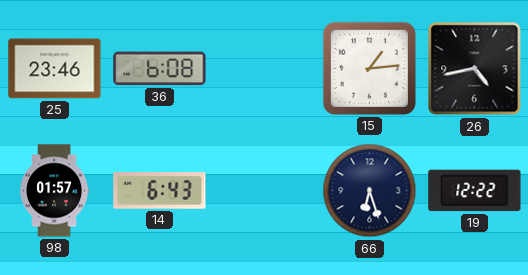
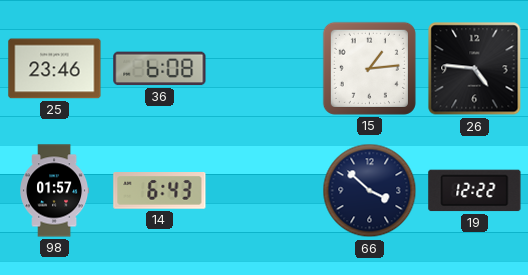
26: 4:43 -> 4:46
66: 6:27 -> 3:52
